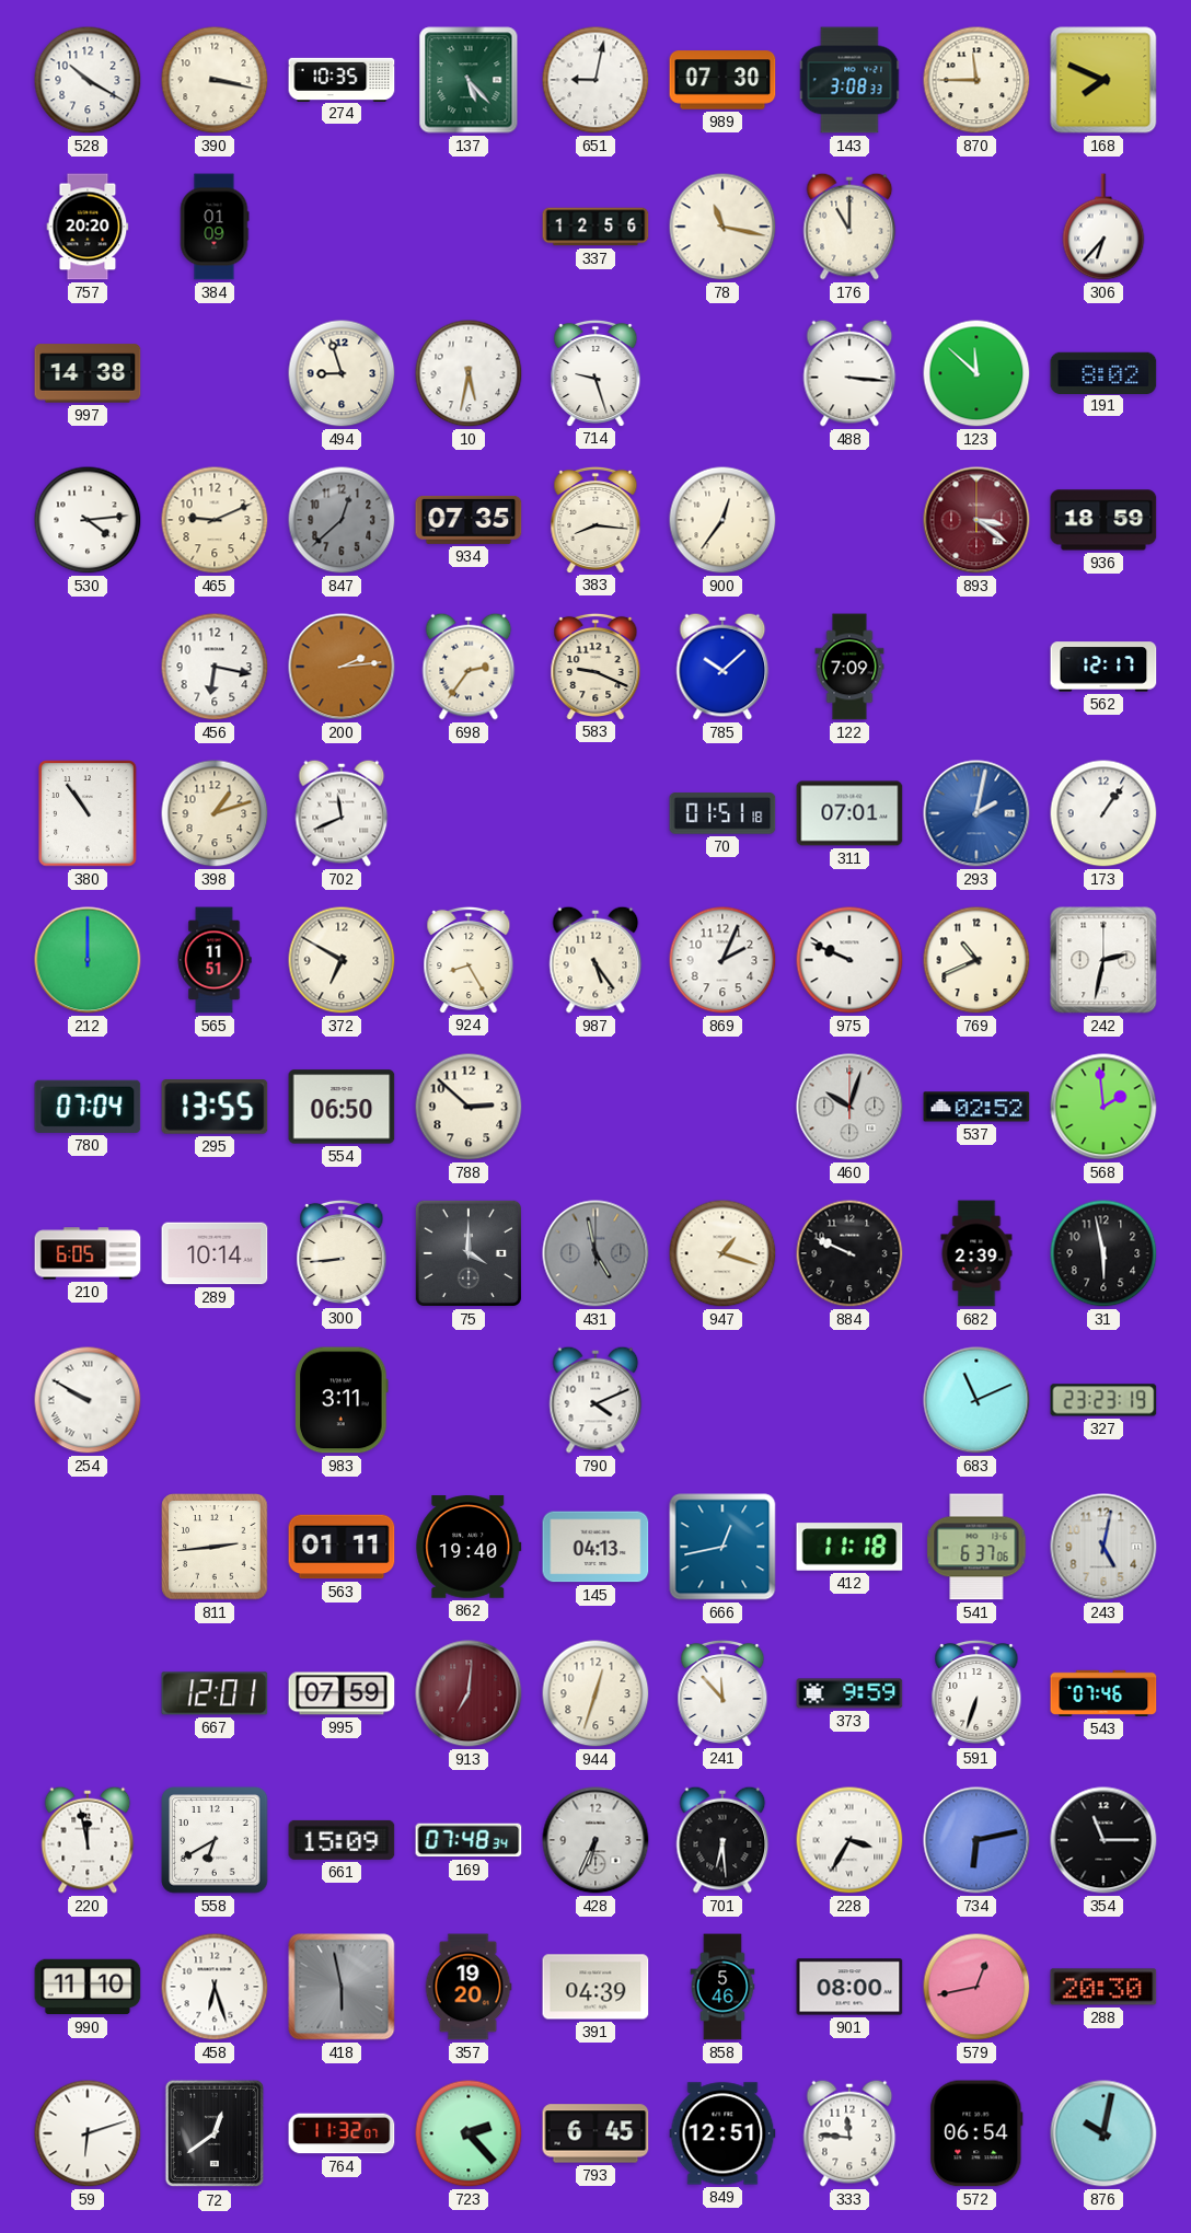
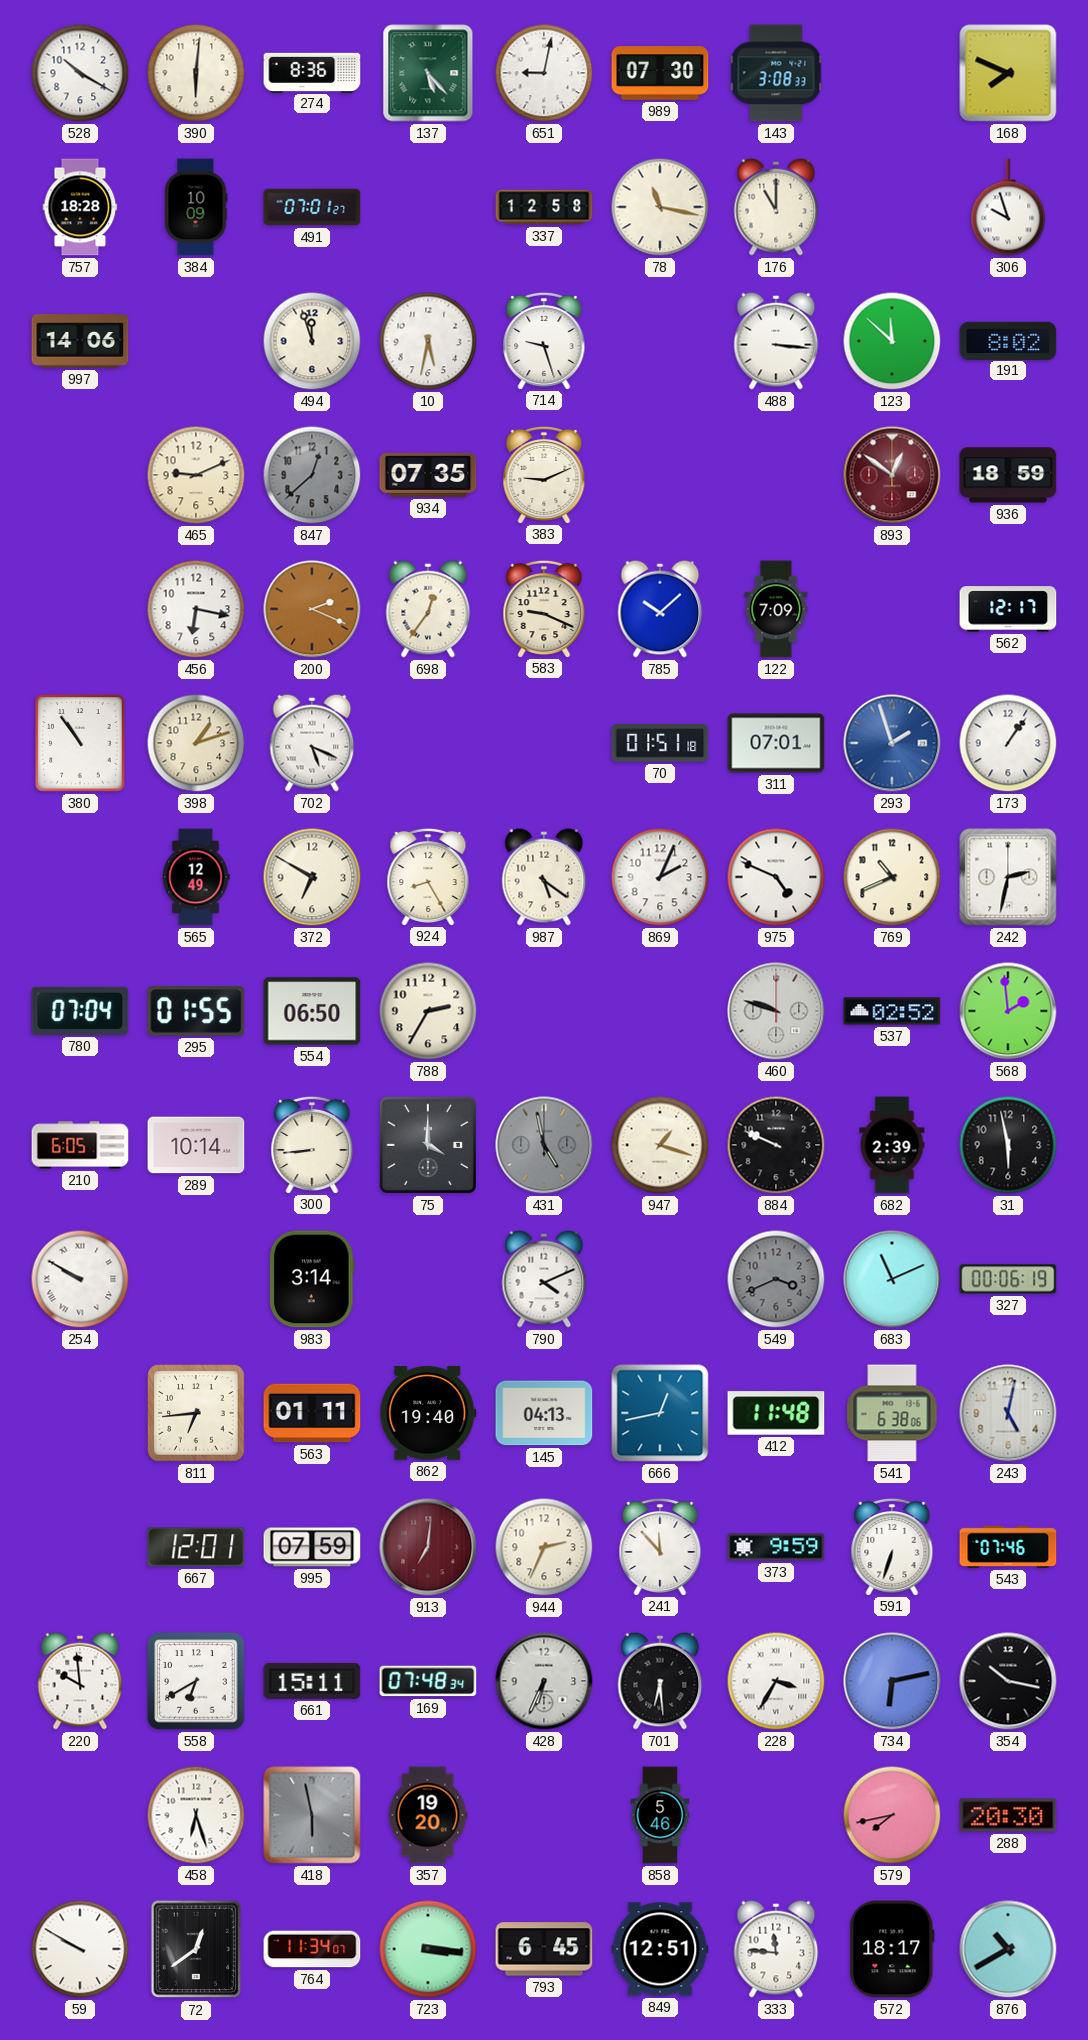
390: 3:17 -> 6:01
274: 10:35 -> 8:36
870: 11:45 -> none
757: 20:20 -> 18:28
384: 01:09 -> 10:09
491: none -> 07:01
337: 12:56 -> 12:58
306: 6:37 -> 9:57
997: 14:38 -> 14:06
494: 8:57 -> 11:57
530: 4:14 -> none
383: 8:16 -> 9:11
900: 12:36 -> none
893: 3:21 -> 12:51
200: 2:14 -> 2:19
698: 2:36 -> 12:36
702: 11:41 -> 5:19
293: 2:02 -> 1:57
212: 12:00 -> none
565: 11:51 -> 12:49
987: 5:24 -> 5:21
975: 9:49 -> 4:49
295: 13:55 -> 01:55
788: 2:52 -> 2:35
460: 10:03 -> 9:48
983: 3:11 -> 3:14
549: none -> 3:41
327: 23:23 -> 00:06
811: 2:44 -> 6:44
412: 11:18 -> 11:48
541: 6:37 -> 6:38
944: 12:33 -> 2:34
220: 11:58 -> 9:59
661: 15:09 -> 15:11
354: 11:15 -> 10:17
990: 11:10 -> none
391: 04:39 -> none
901: 08:00 -> none
579: 12:43 -> 7:43
59: 6:12 -> 9:50
764: 11:32 -> 11:34
723: 2:23 -> 3:16
572: 06:54 -> 18:17
876: 10:02 -> 10:40
